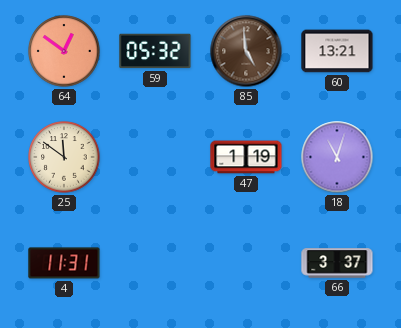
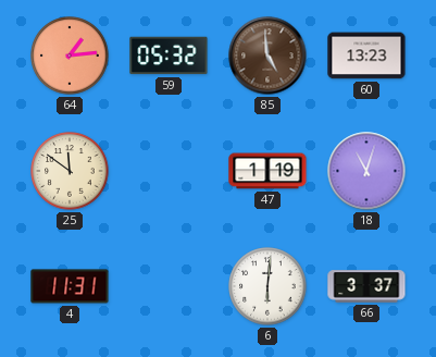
64: 12:51 -> 1:14
60: 13:21 -> 13:23
6: none -> 6:01
